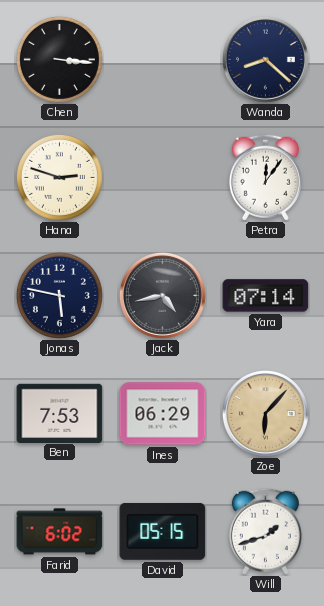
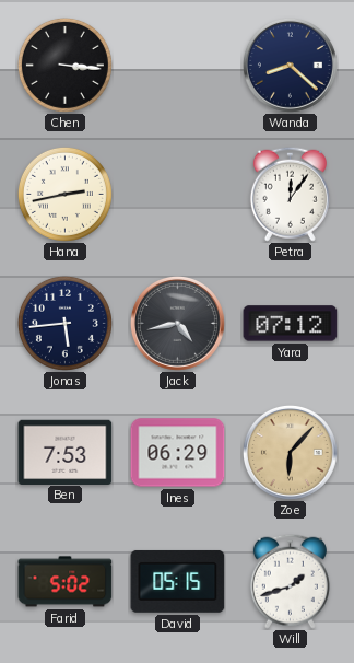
Hana: 2:48 -> 2:43
Jonas: 5:47 -> 5:44
Yara: 07:14 -> 07:12
Farid: 6:02 -> 5:02
